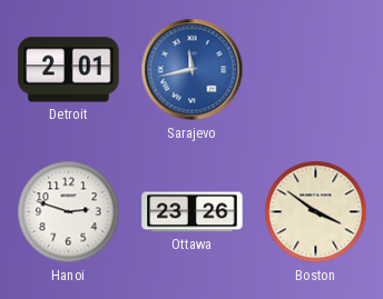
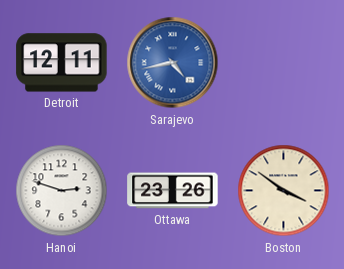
Detroit: 2:01 -> 12:11
Sarajevo: 11:43 -> 4:43
